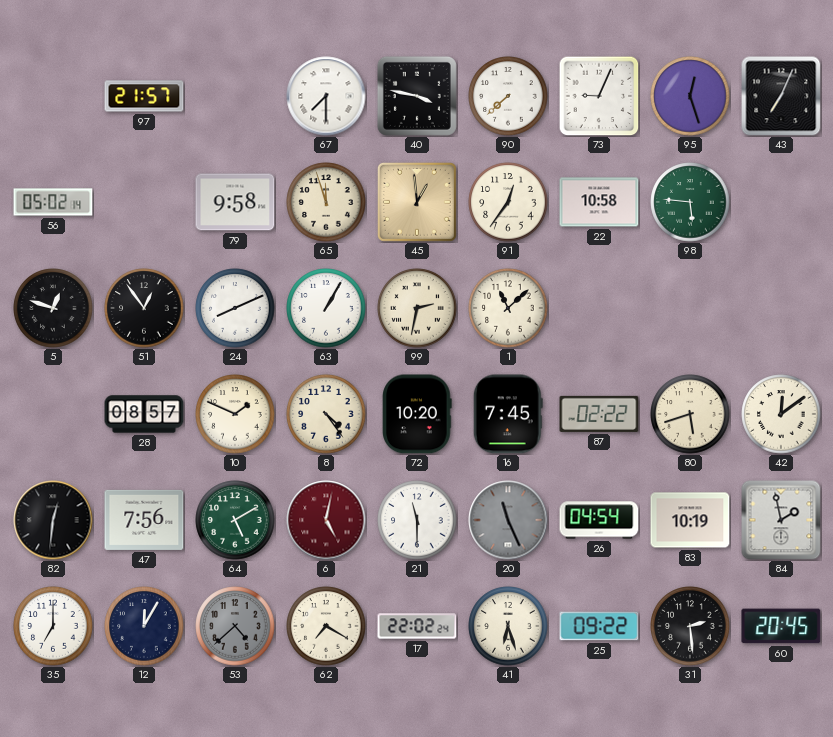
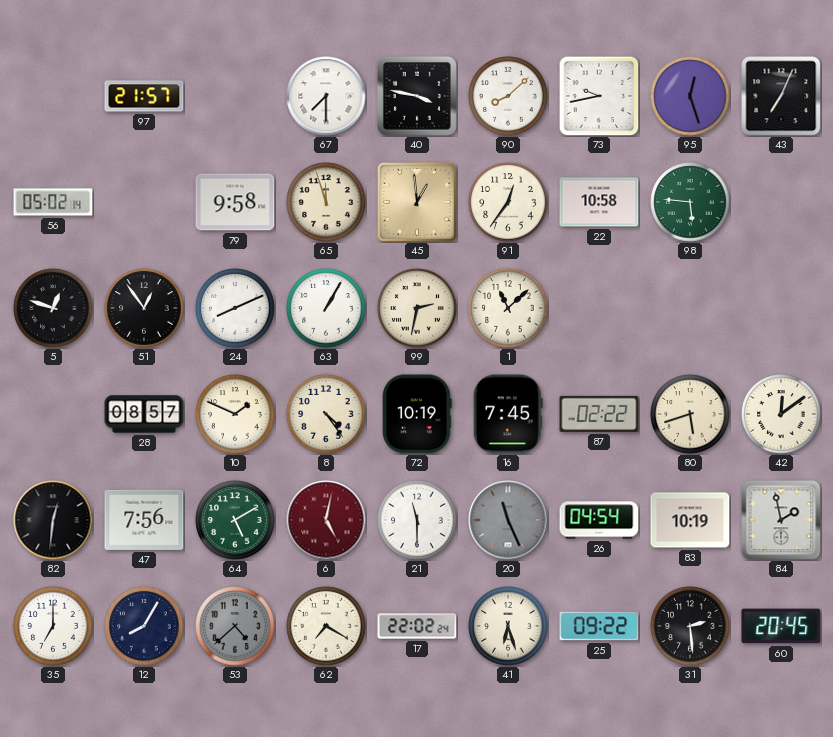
90: 7:38 -> 8:08
73: 9:04 -> 9:43
72: 10:20 -> 10:19
12: 12:05 -> 8:05
